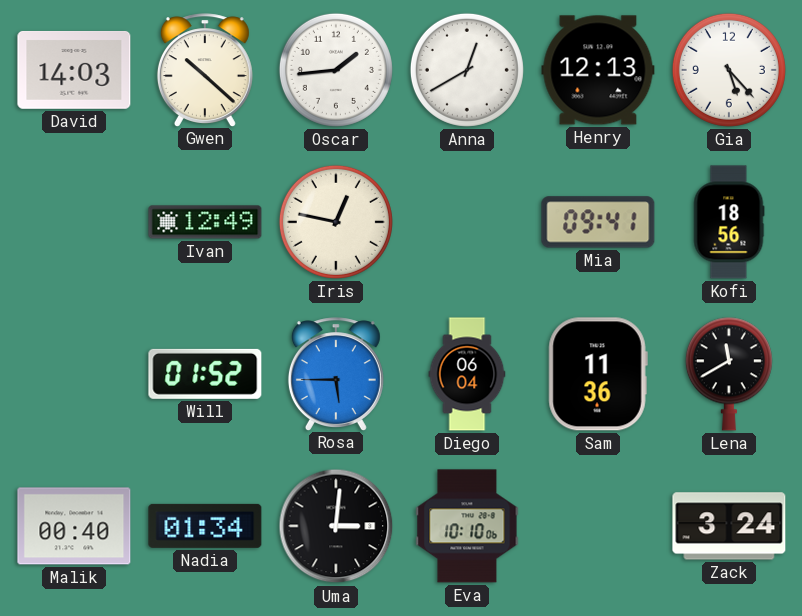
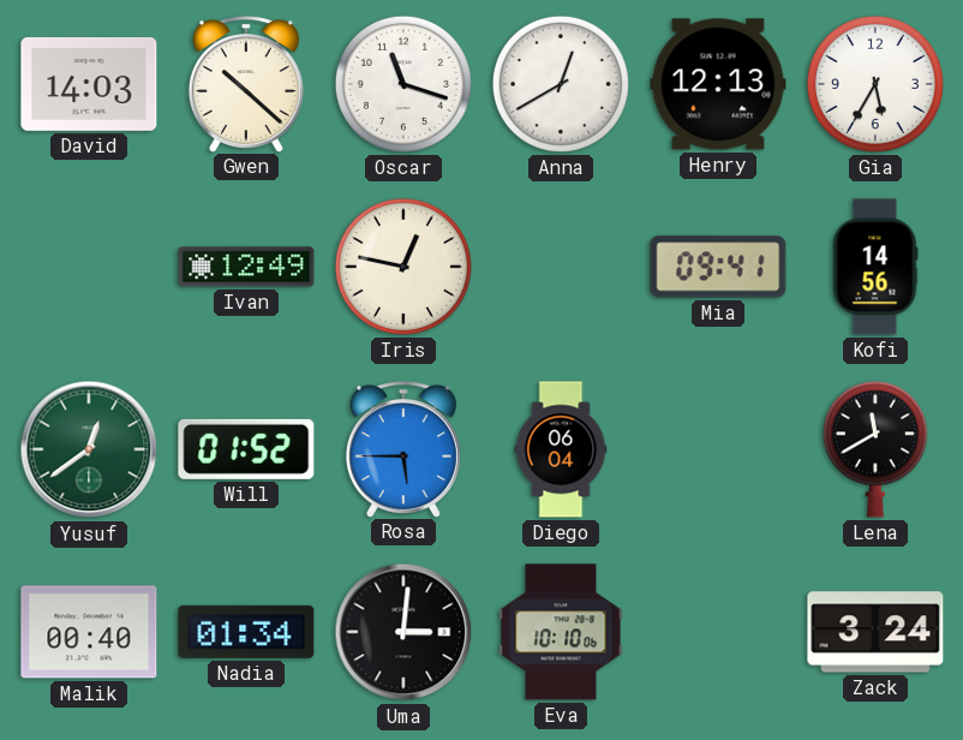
Oscar: 1:44 -> 11:18
Gia: 5:23 -> 5:35
Kofi: 18:56 -> 14:56
Yusuf: none -> 12:39
Sam: 11:36 -> none
